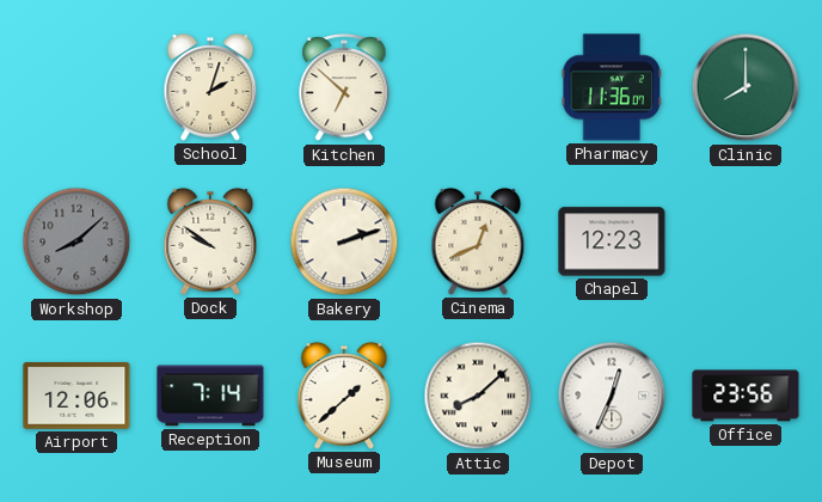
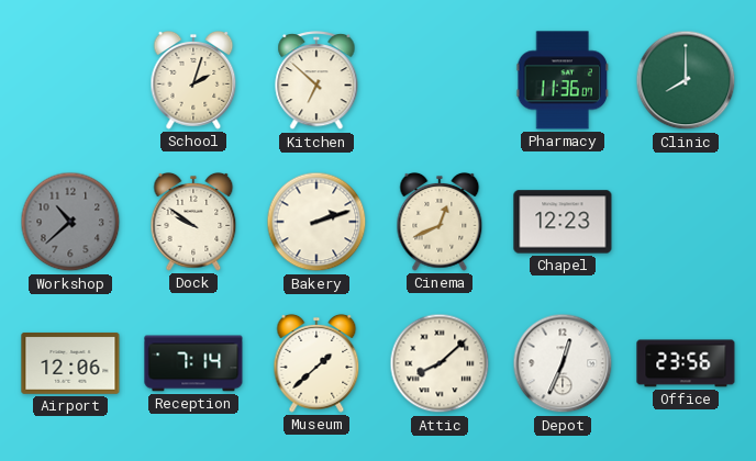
Workshop: 8:08 -> 10:38
